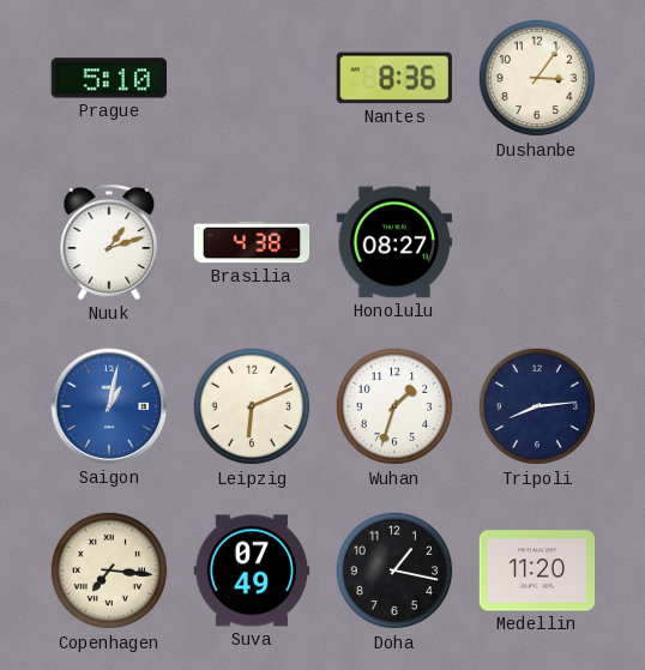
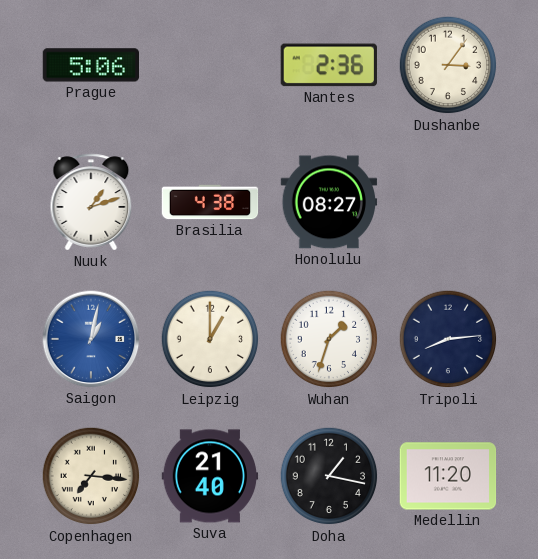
Prague: 5:10 -> 5:06
Nantes: 8:36 -> 2:36
Leipzig: 6:11 -> 1:00
Suva: 07:49 -> 21:40
